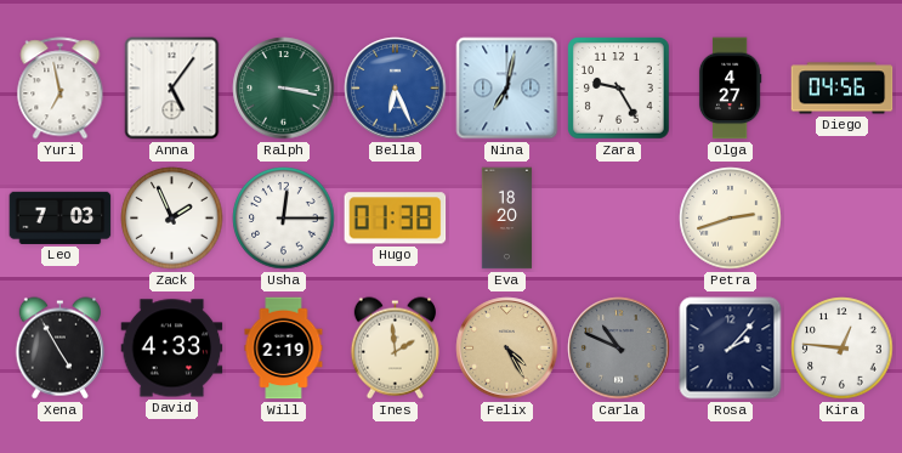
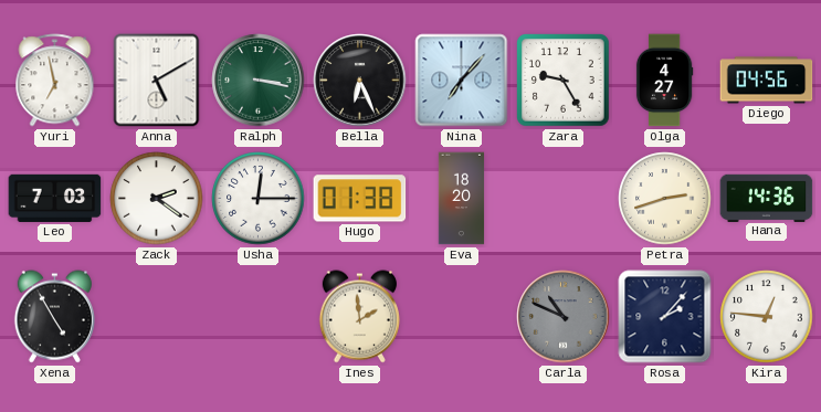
Anna: 5:06 -> 5:10
Bella dial: blue -> black
Nina: 7:02 -> 7:07
Zack: 1:56 -> 2:21
Hana: none -> 14:36
David: 4:33 -> none
Will: 2:19 -> none
Felix: 4:25 -> none
